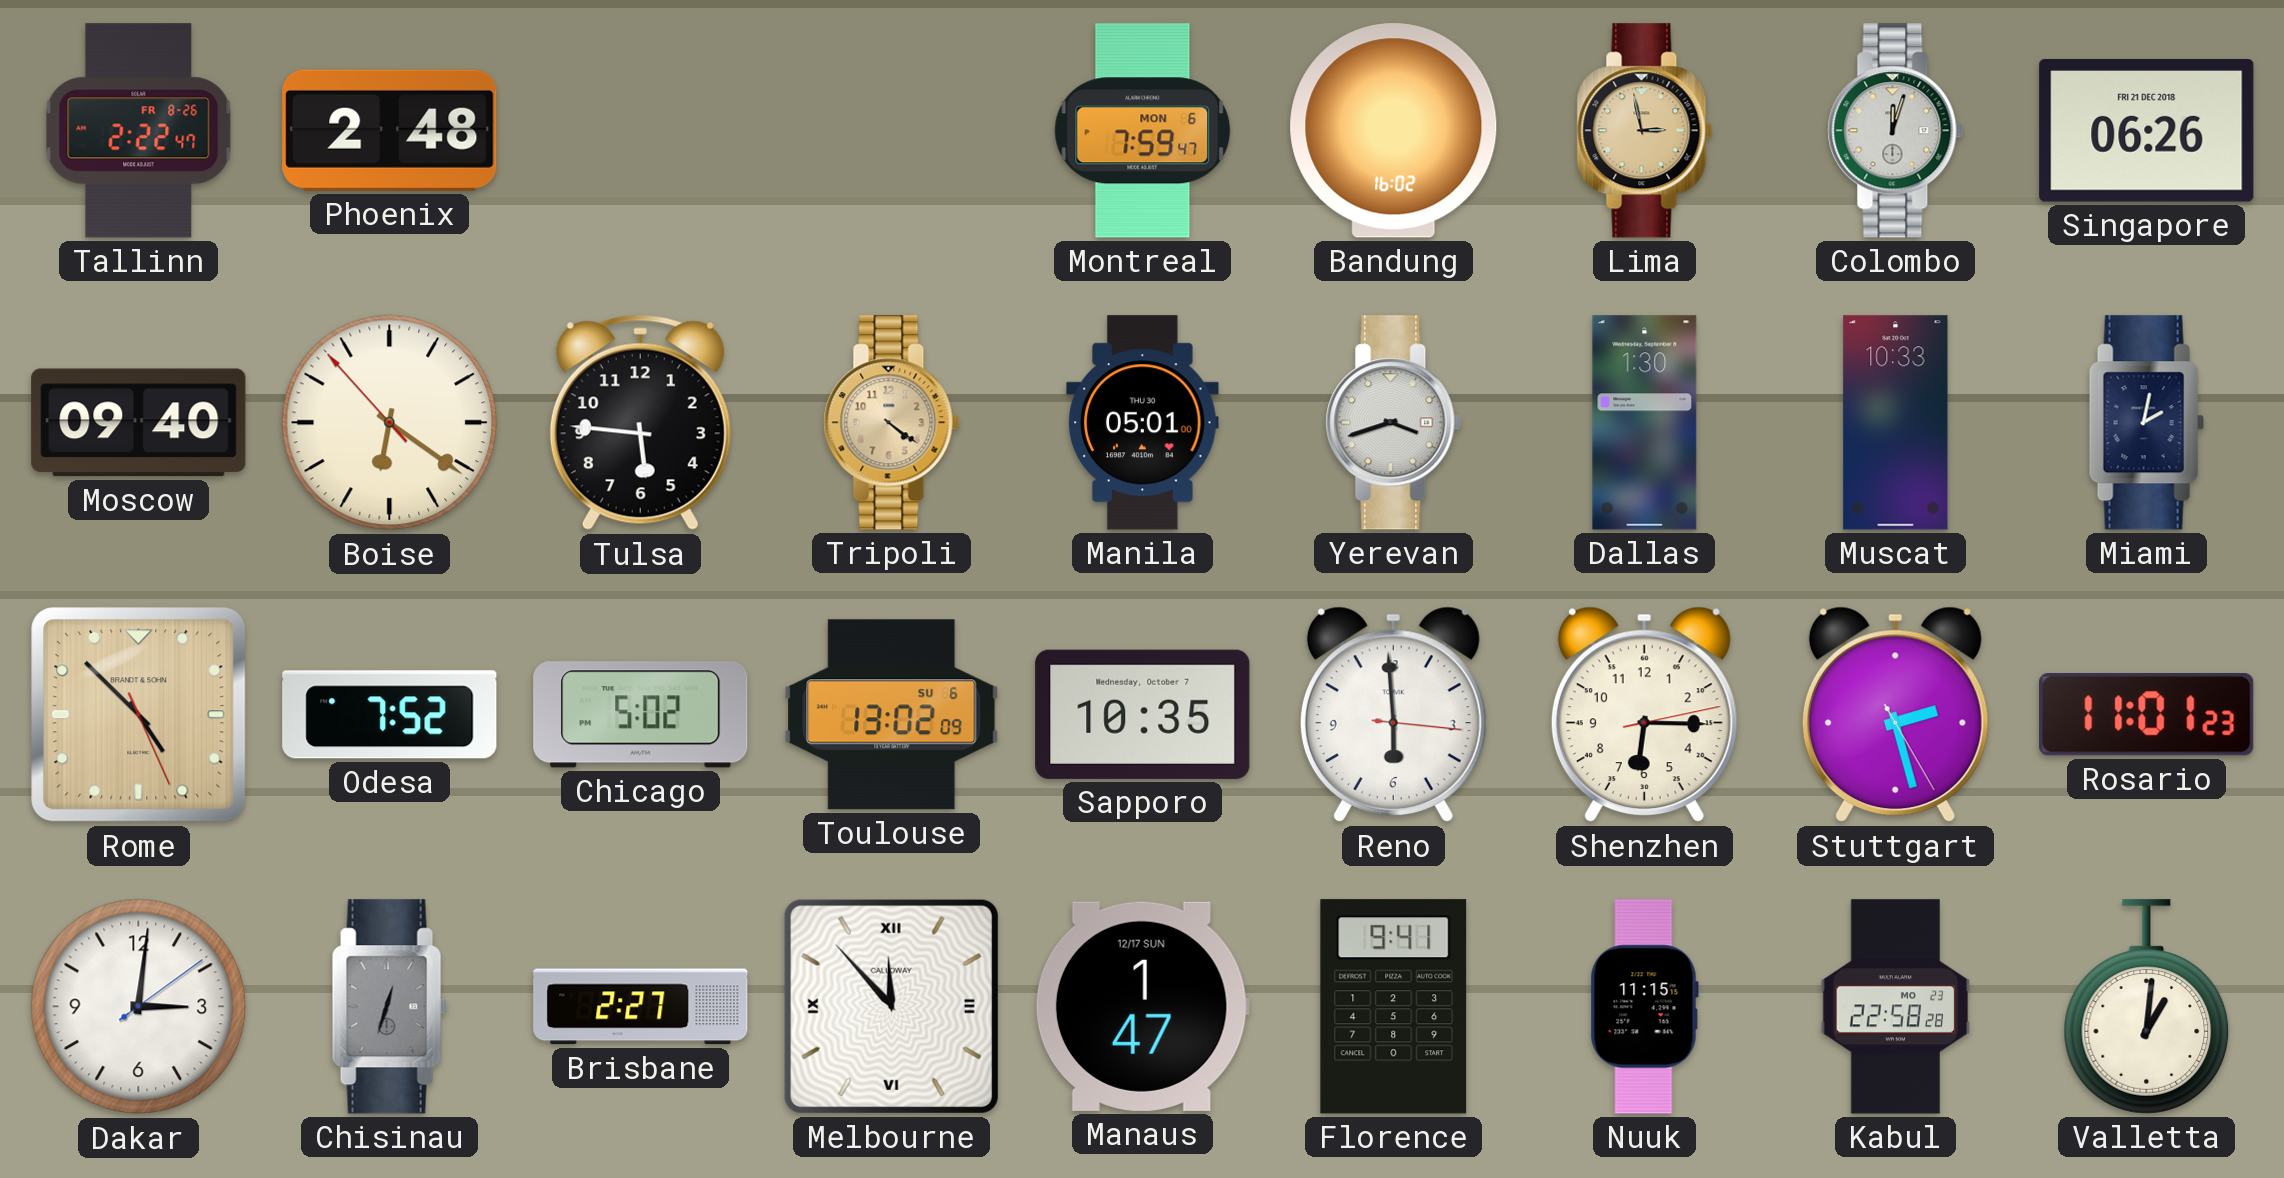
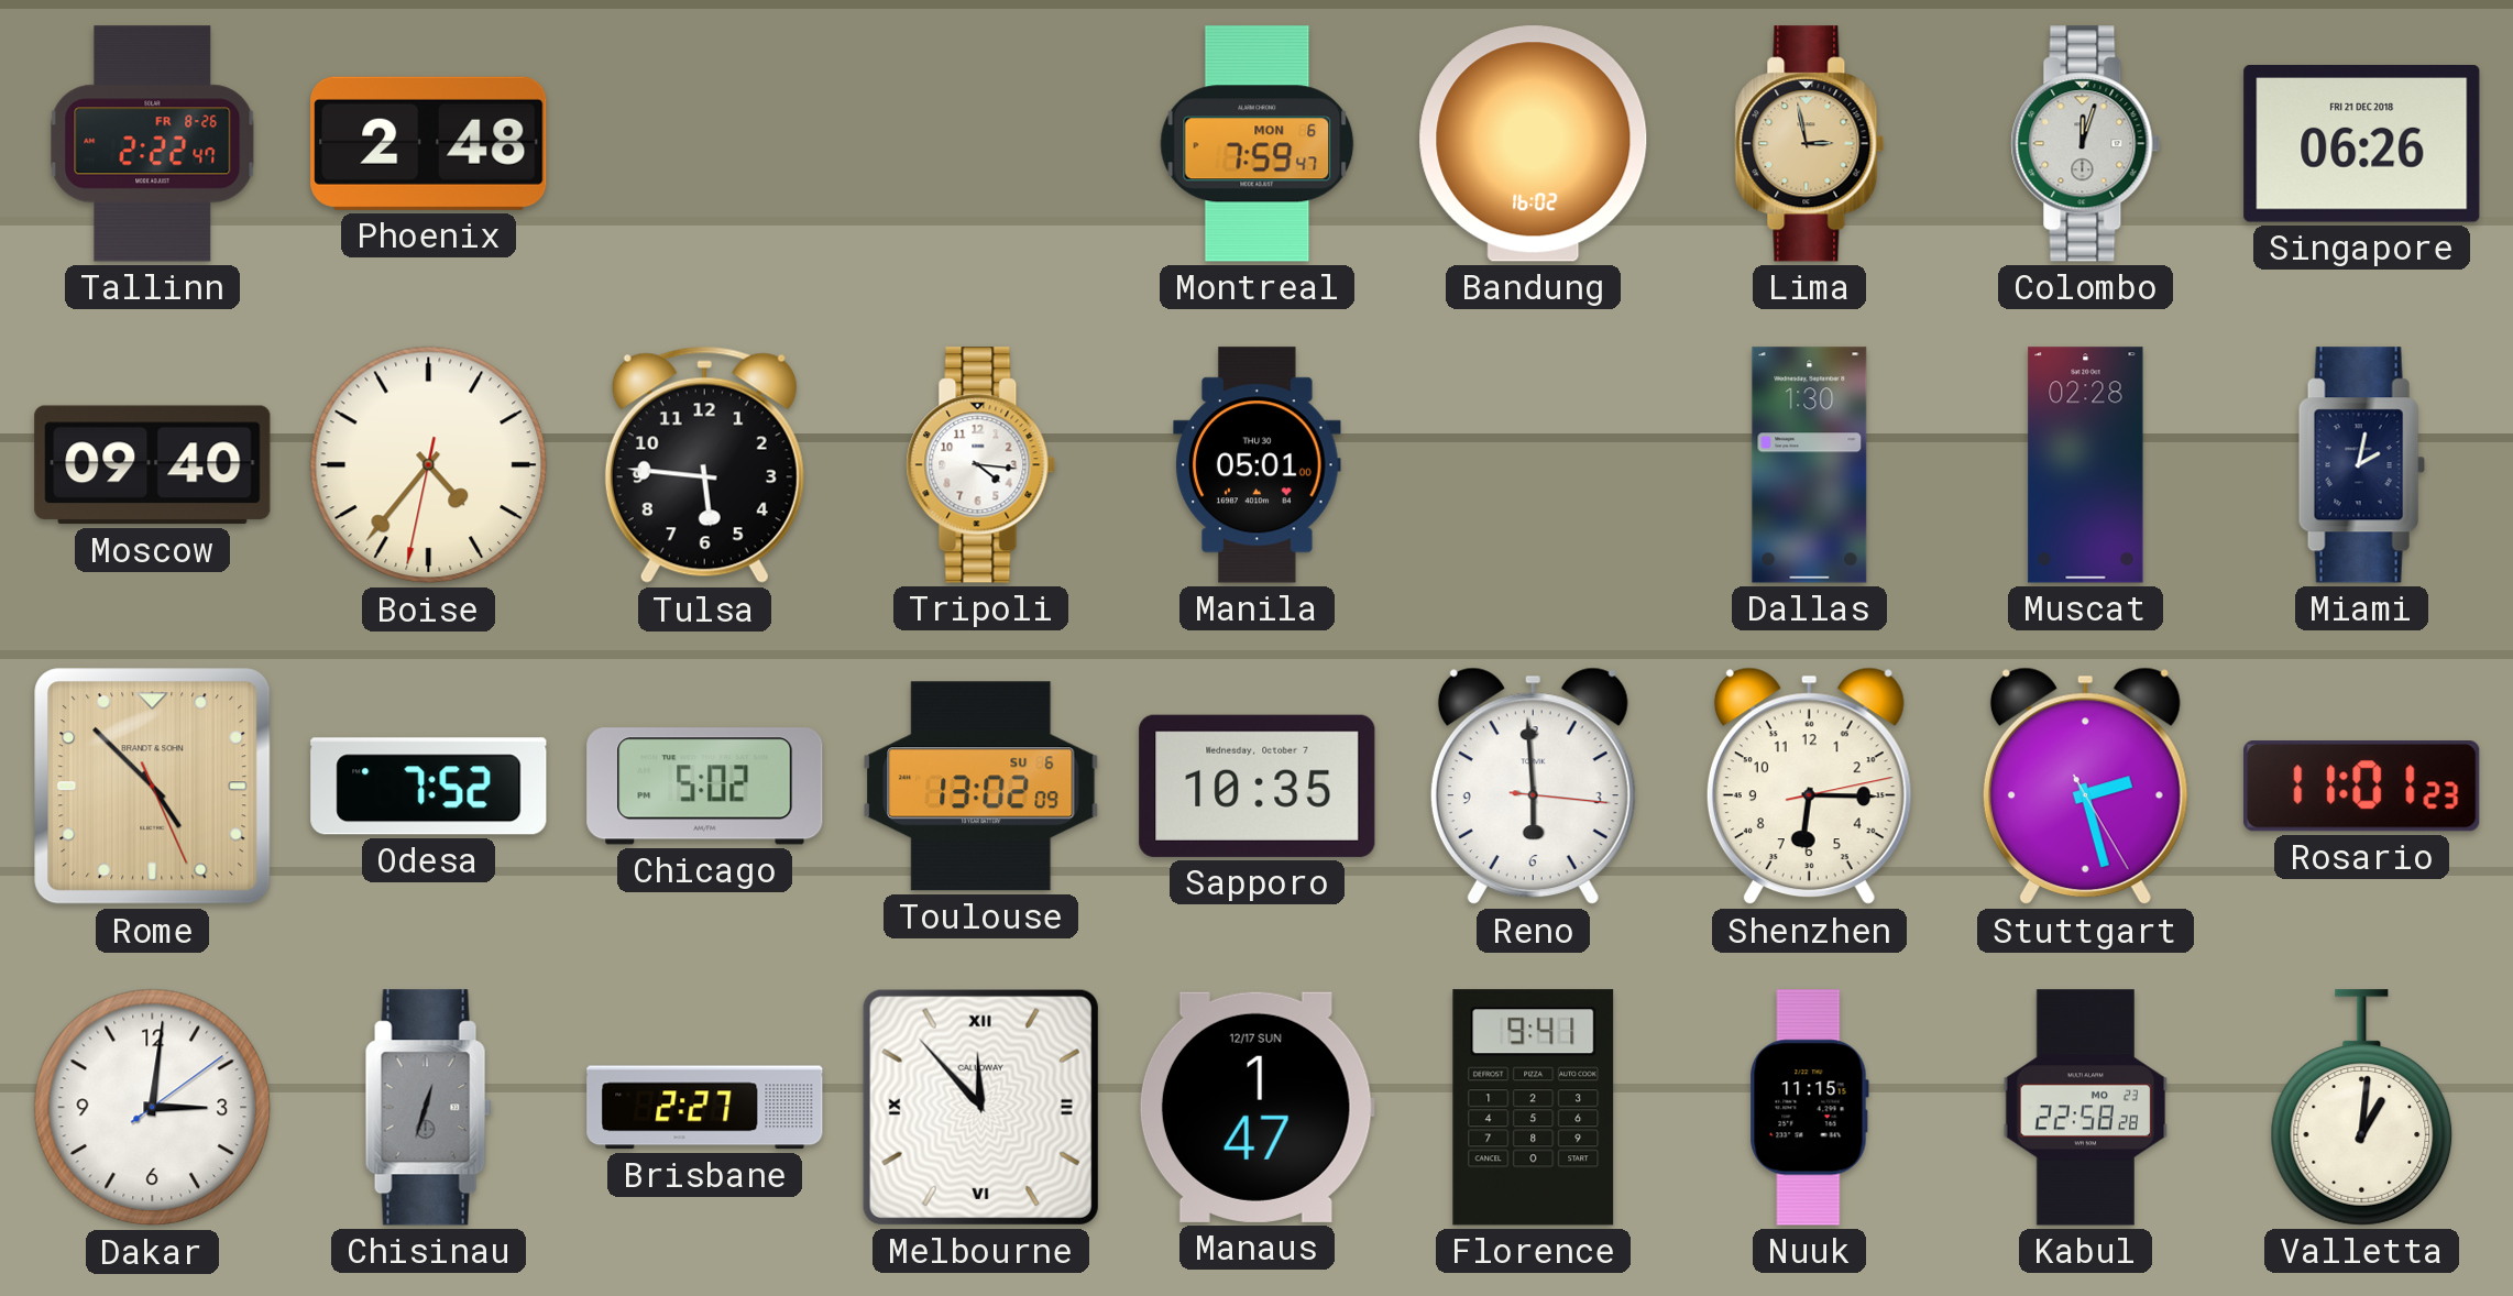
Boise: 6:20 -> 4:36
Tripoli: 4:21 -> 4:16
Tripoli dial: champagne -> white
Yerevan: 3:42 -> none
Muscat: 10:33 -> 02:28
